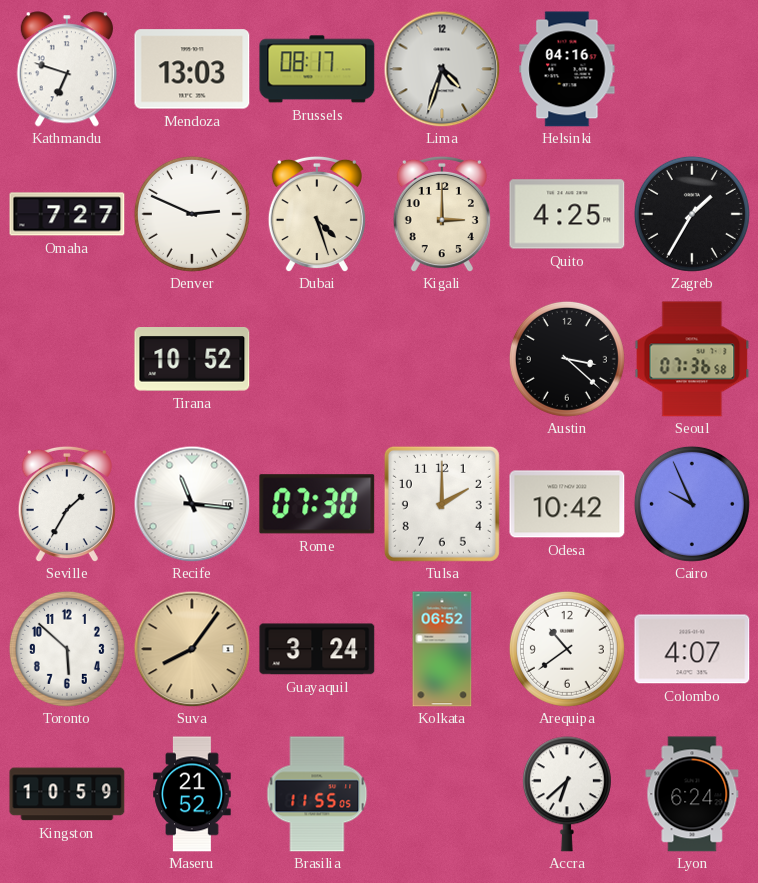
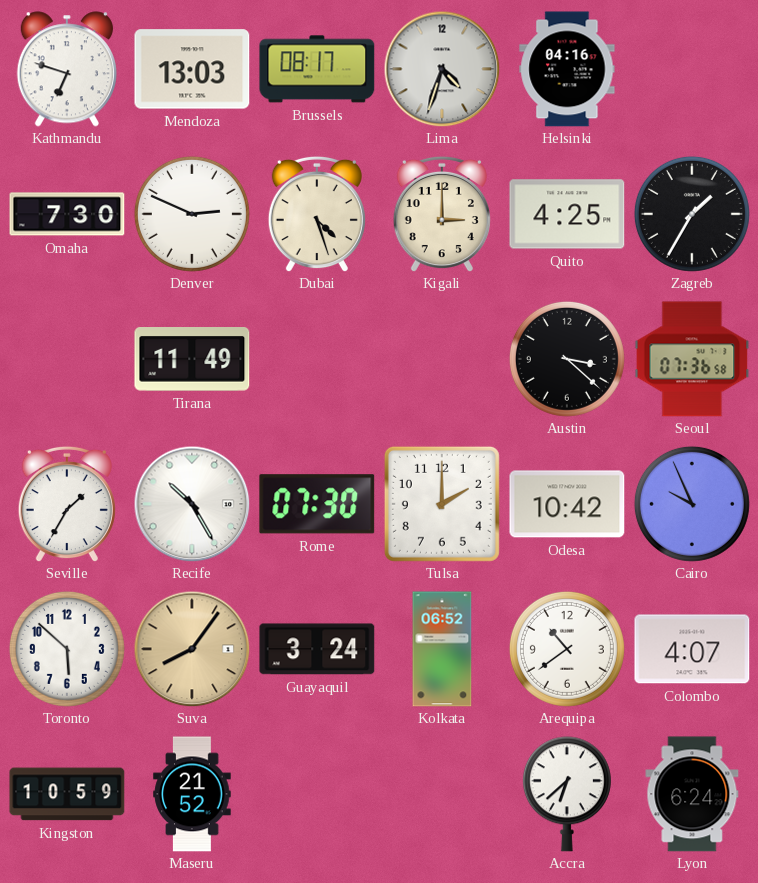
Omaha: 7:27 -> 7:30
Tirana: 10:52 -> 11:49
Recife: 11:16 -> 10:25
Brasilia: 11:55 -> none
